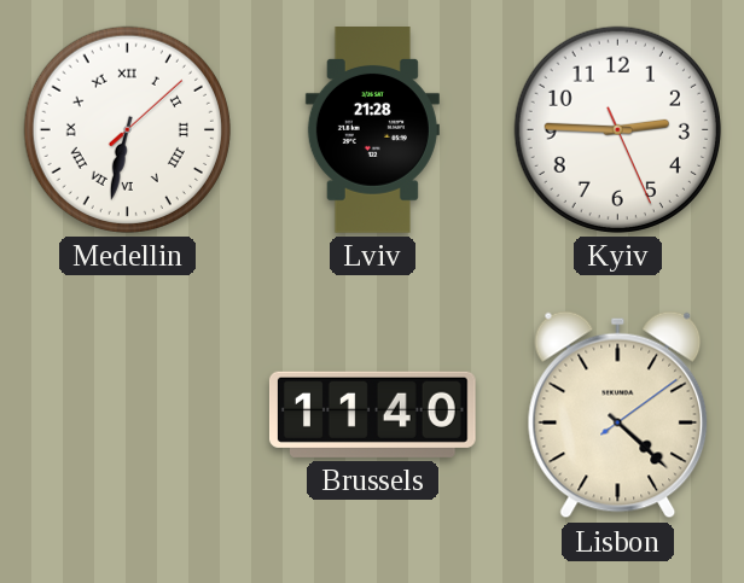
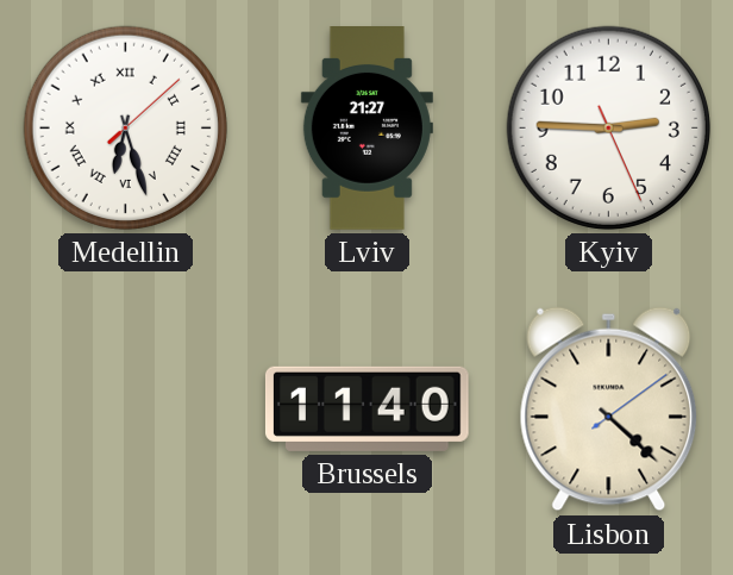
Medellin: 6:32 -> 6:27
Lviv: 21:28 -> 21:27
